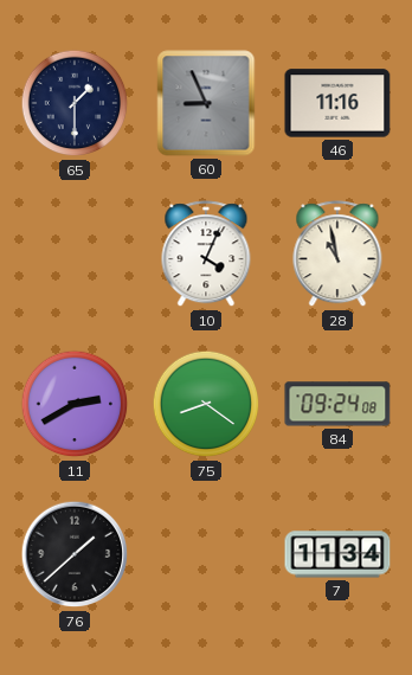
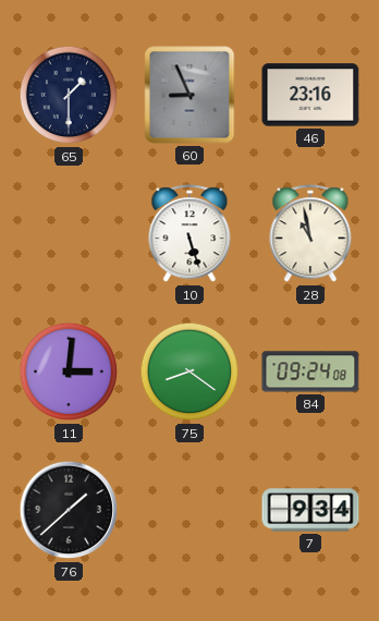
46: 11:16 -> 23:16
10: 4:04 -> 5:27
11: 2:40 -> 3:01
7: 11:34 -> 9:34
